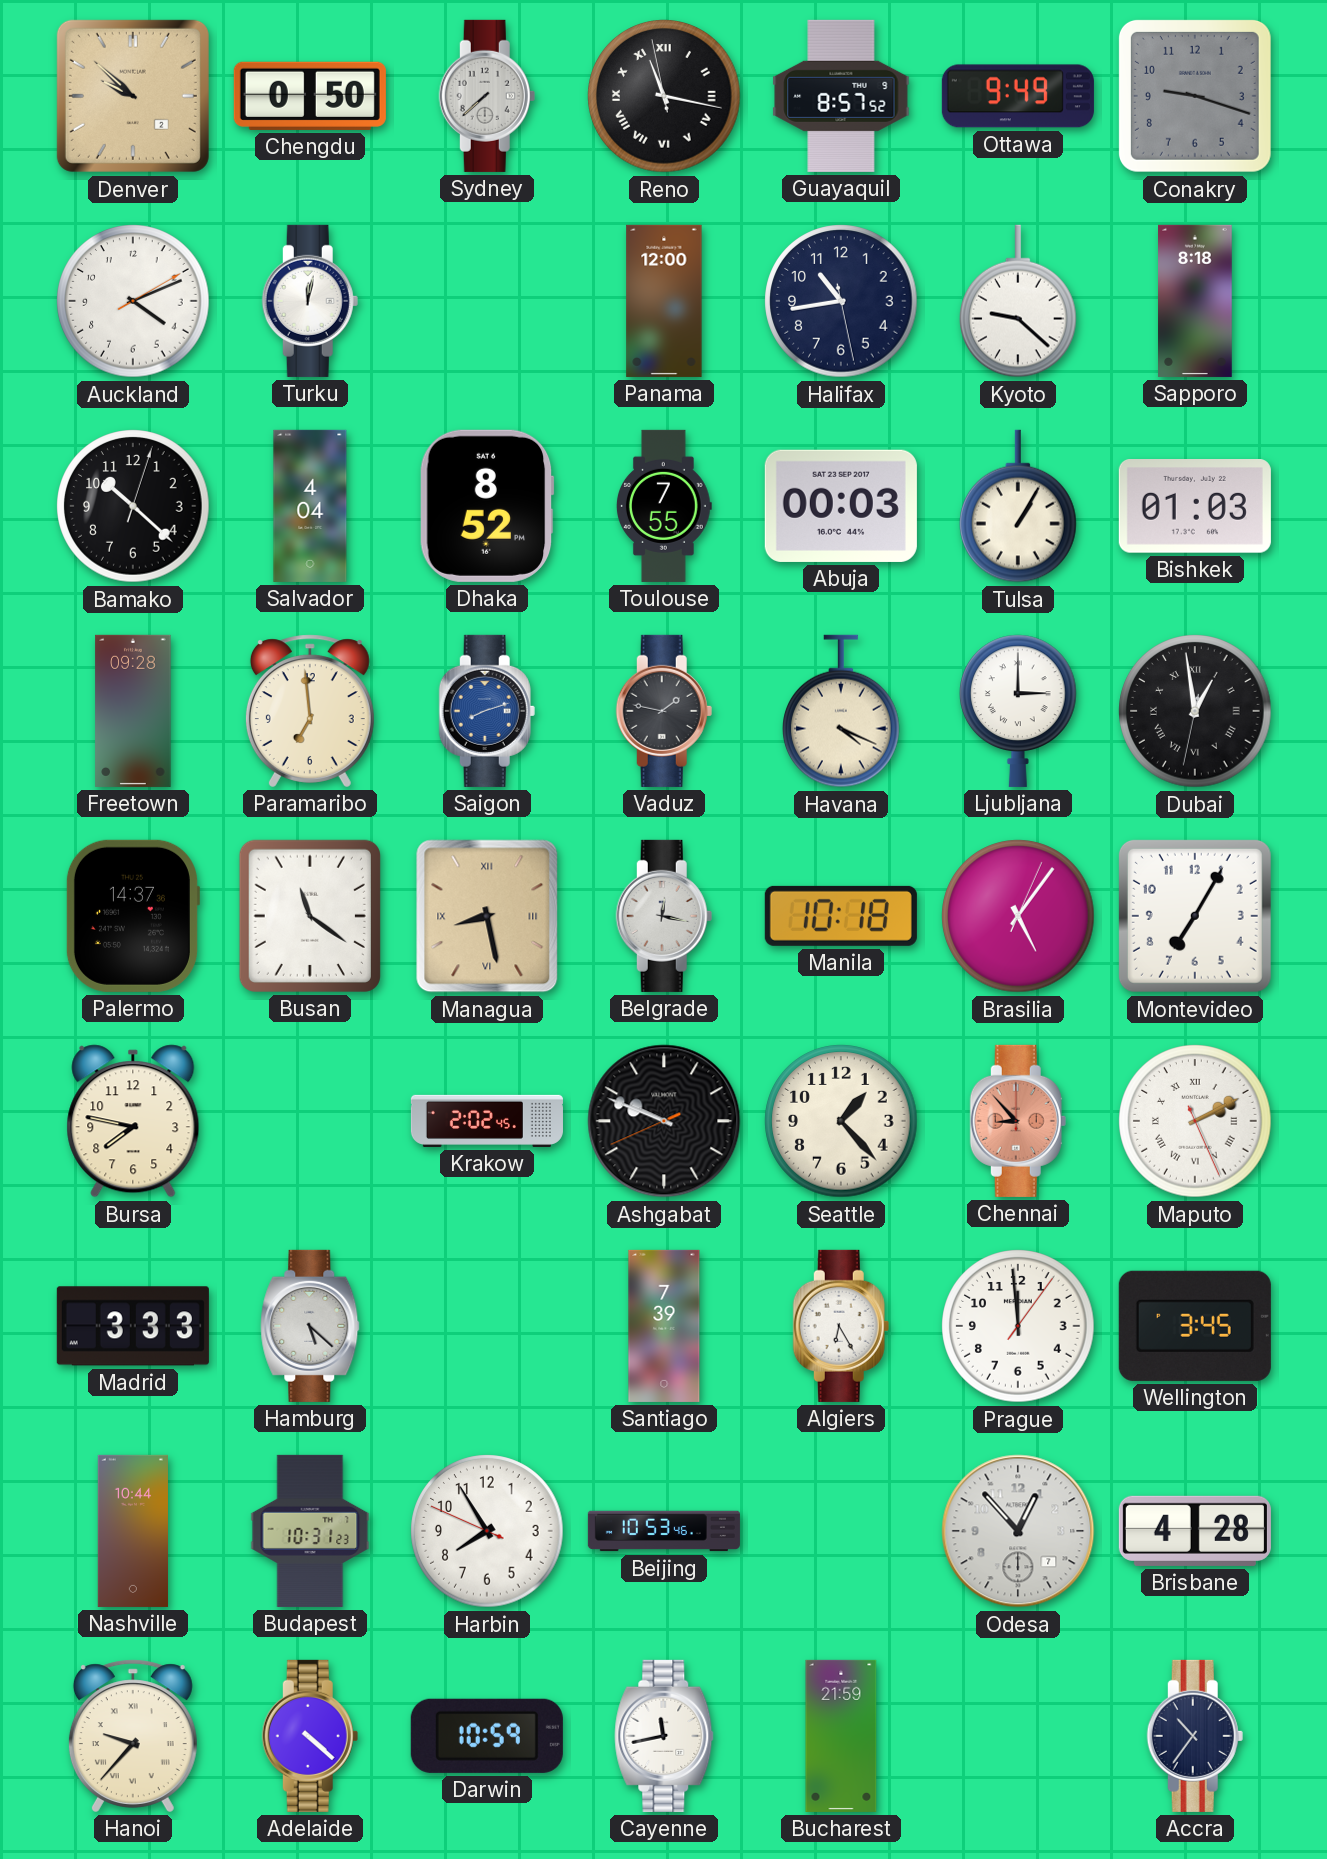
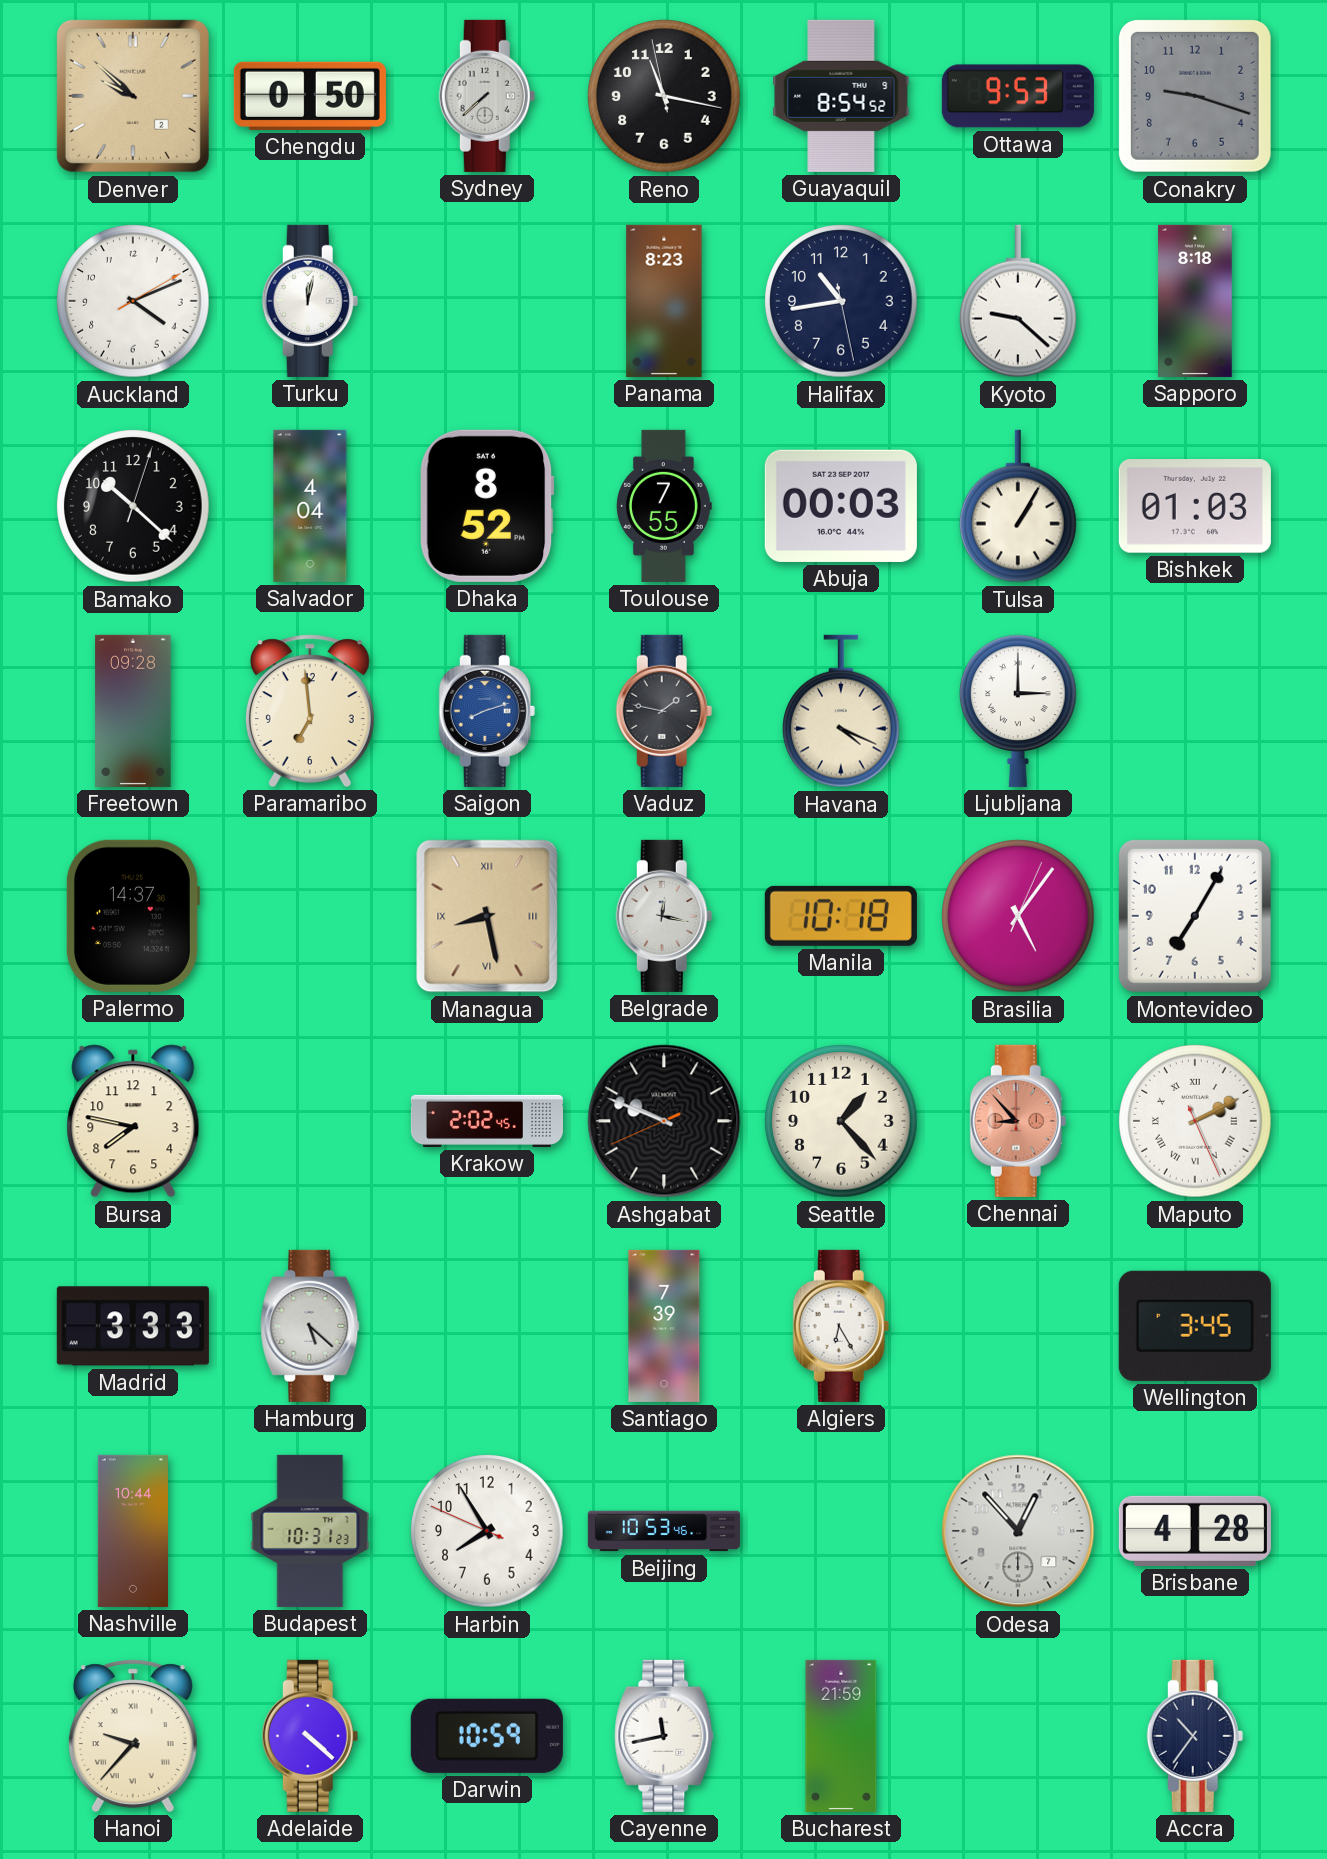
Reno numerals: Roman -> Arabic
Guayaquil: 8:57 -> 8:54
Ottawa: 9:49 -> 9:53
Panama: 12:00 -> 8:23
Dubai: 12:58 -> none
Busan: 11:21 -> none
Prague: 11:59 -> none
